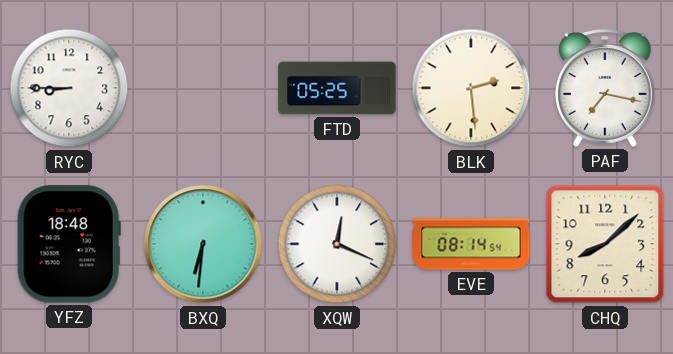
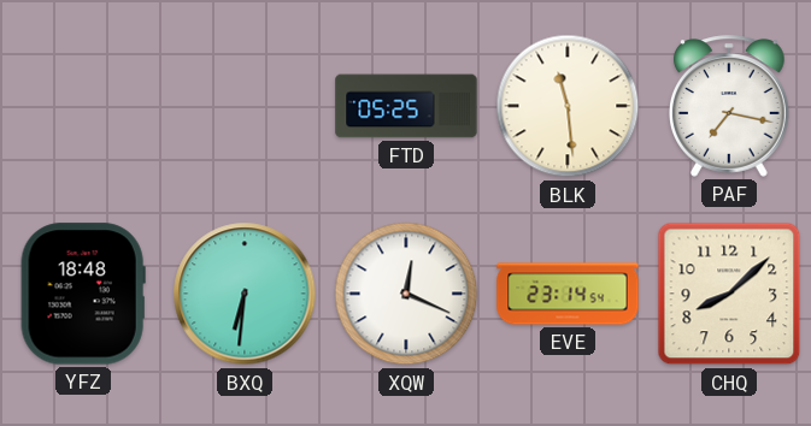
RYC: 8:45 -> none
BLK: 2:29 -> 11:29
EVE: 08:14 -> 23:14
